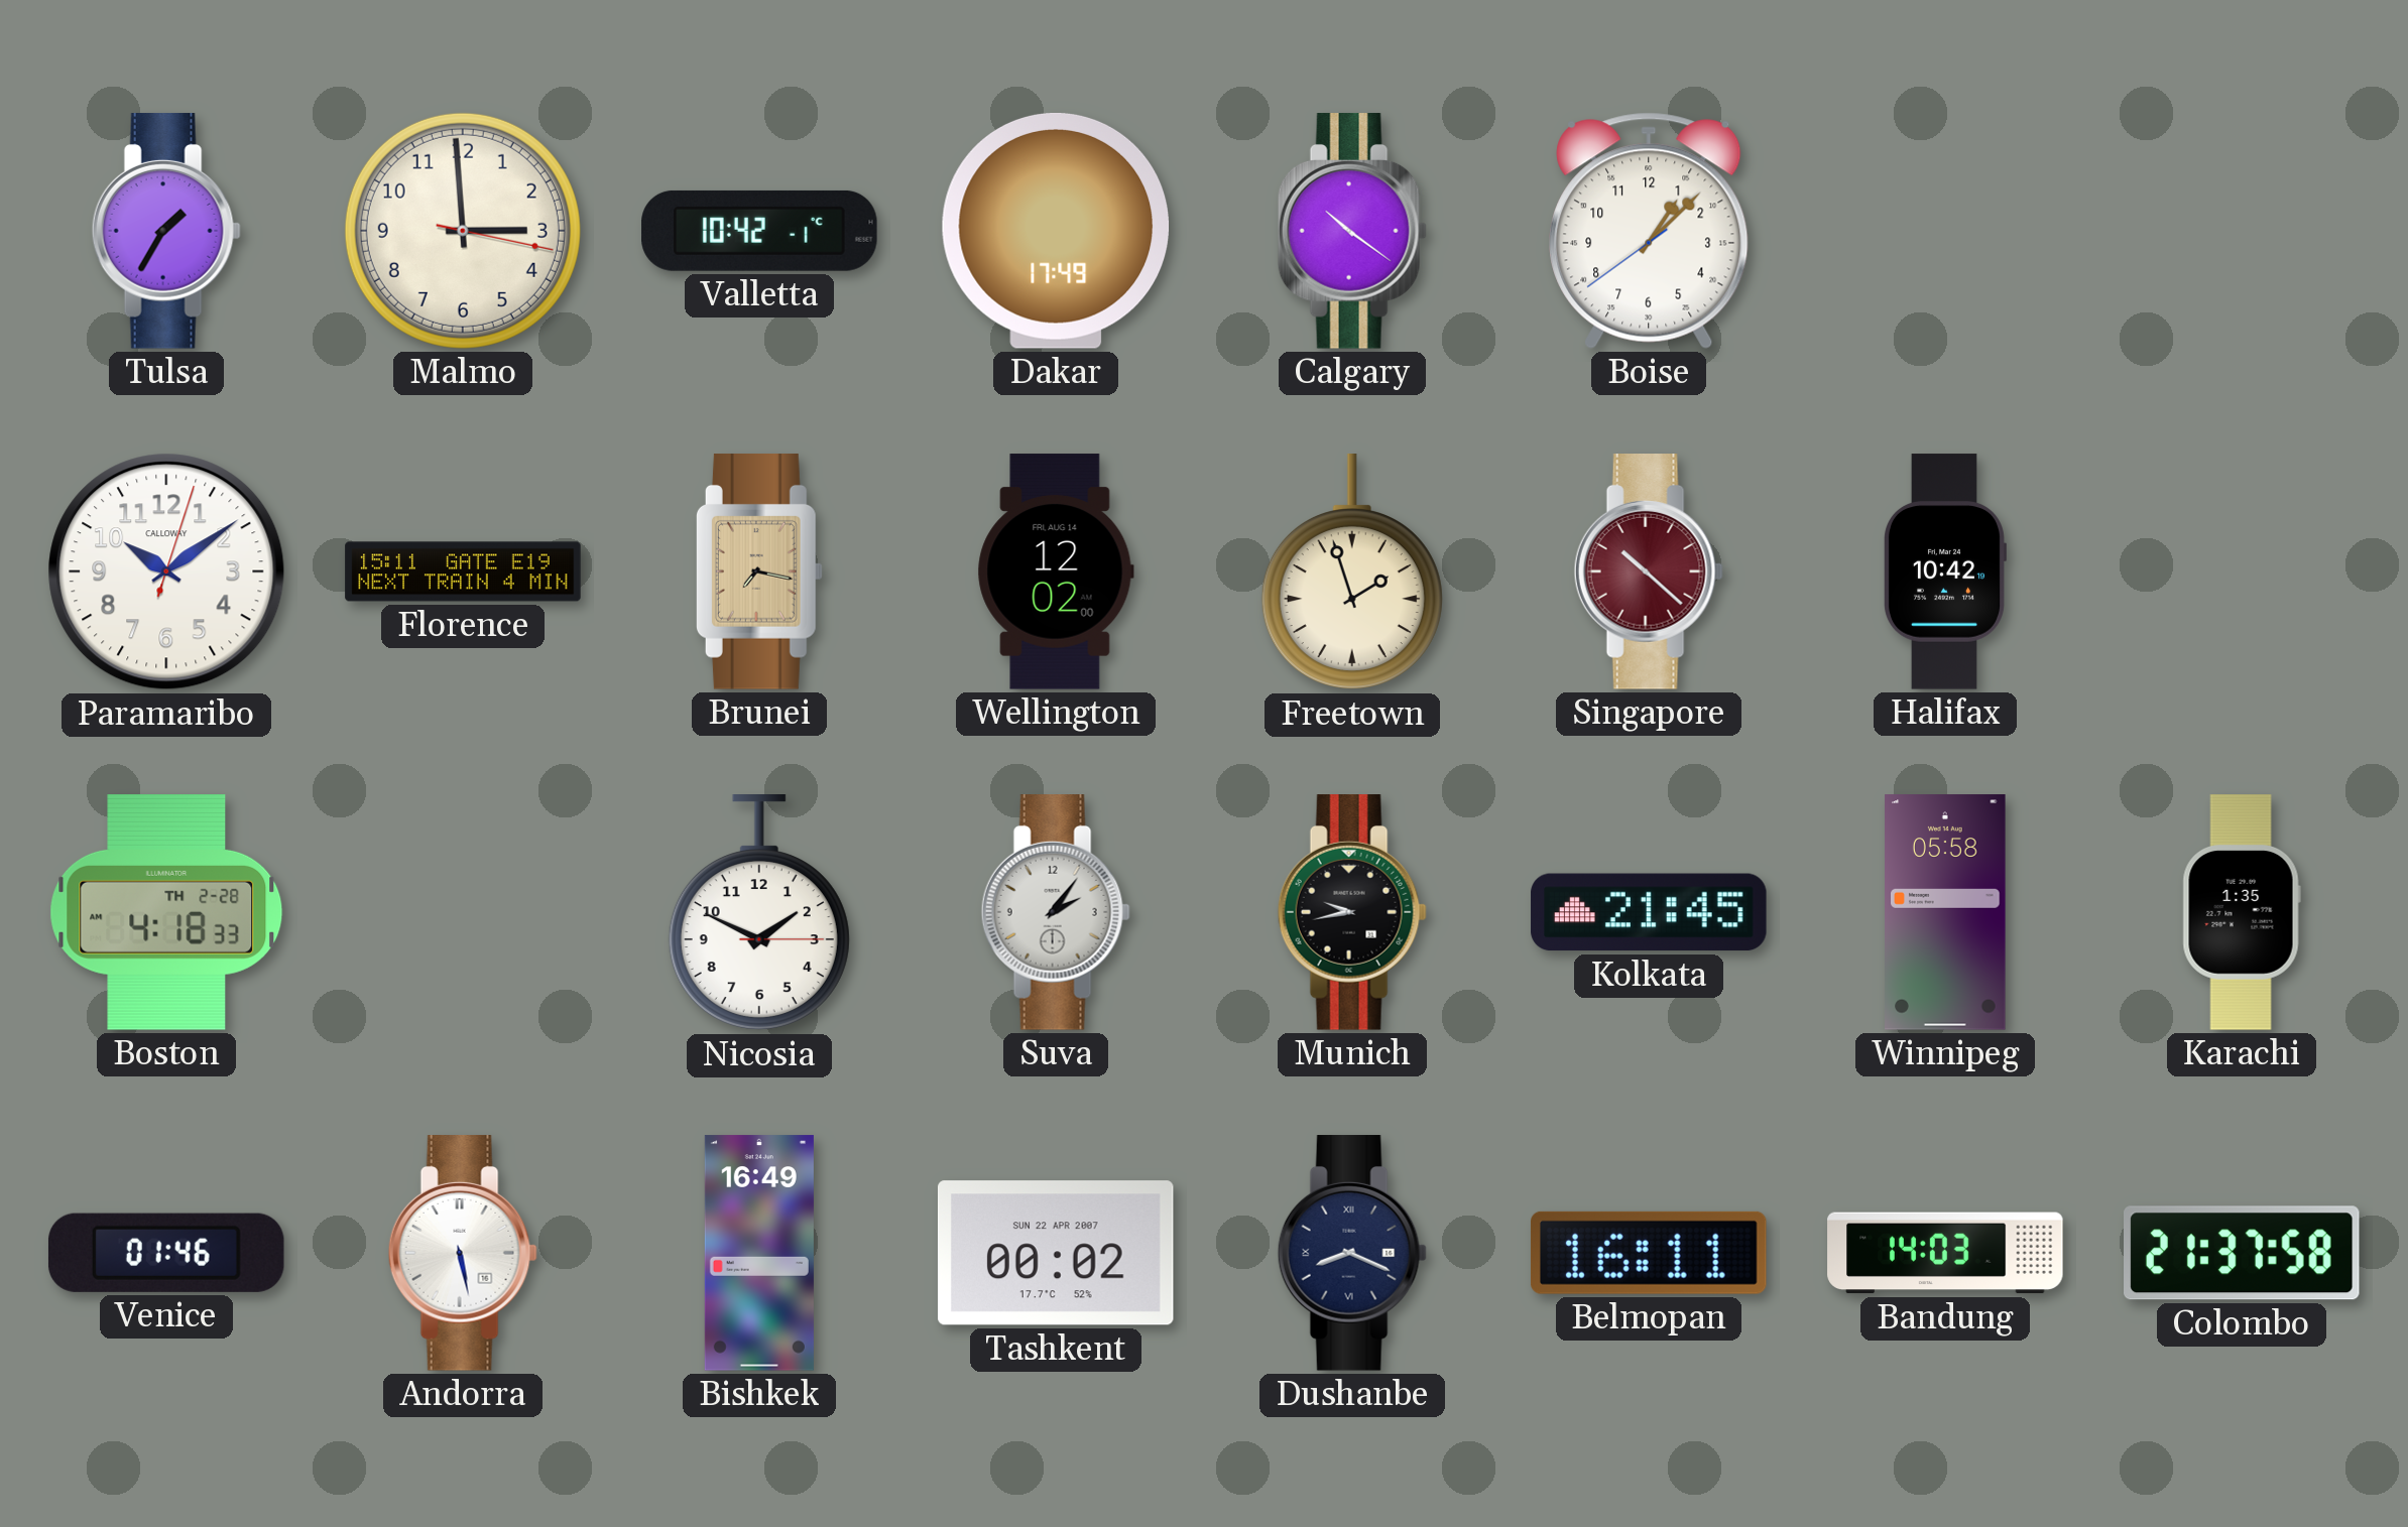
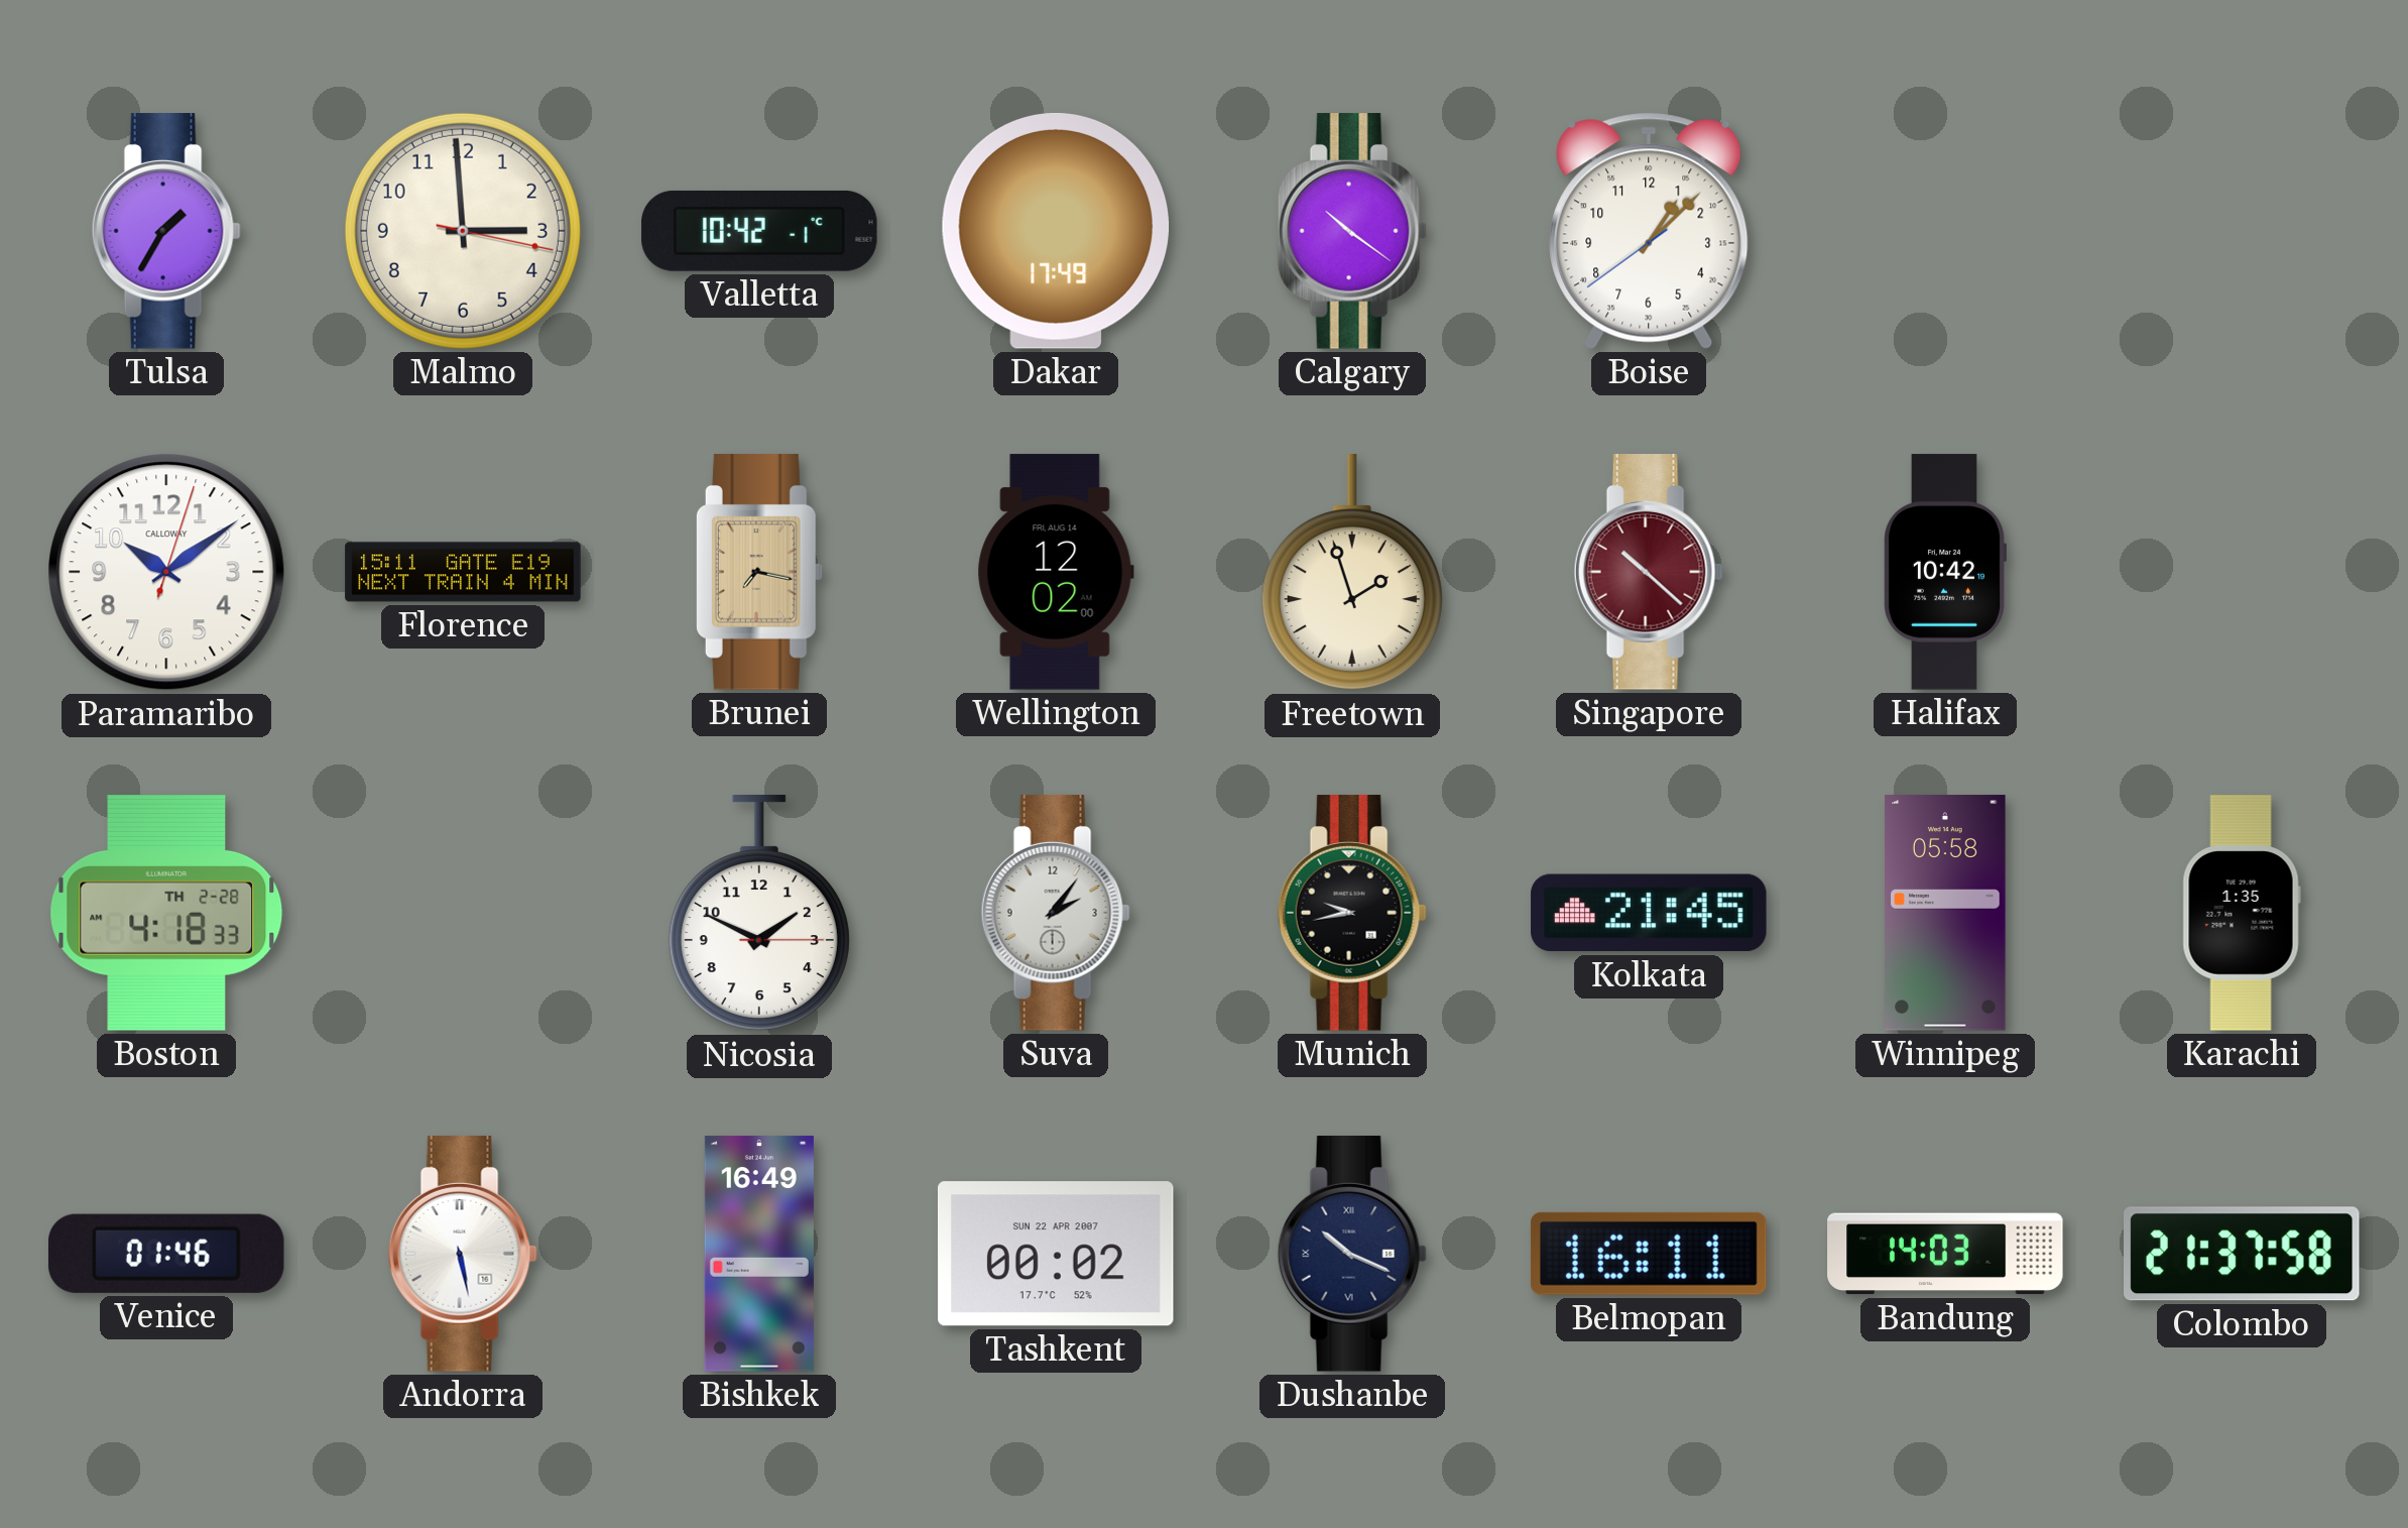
Dushanbe: 8:19 -> 10:19
